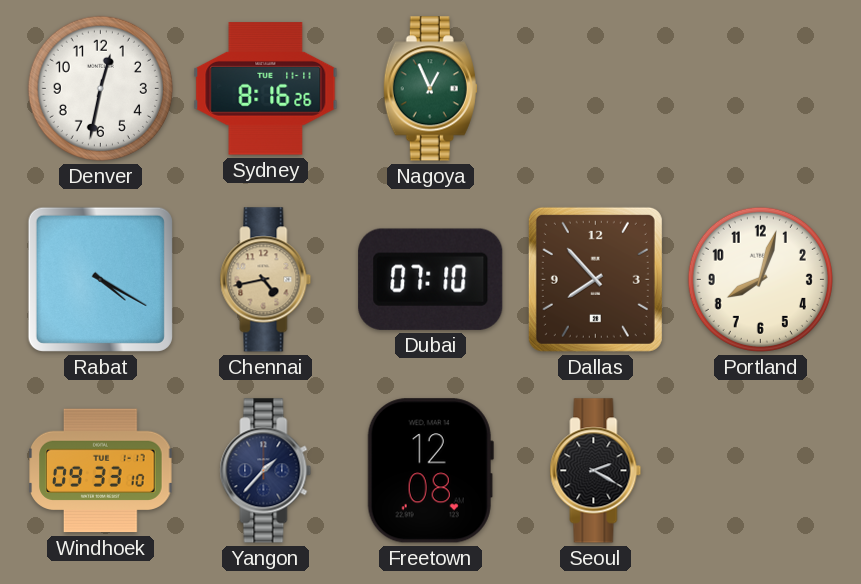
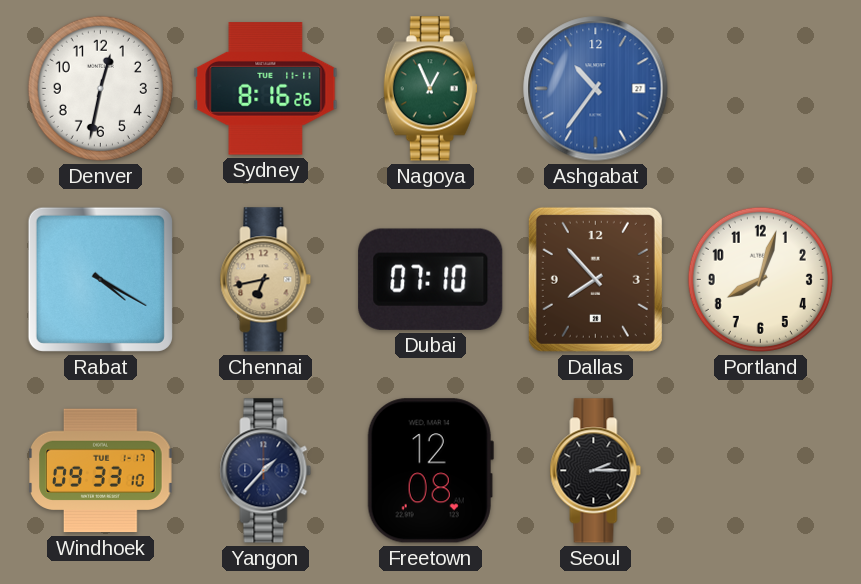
Ashgabat: none -> 10:36
Chennai: 4:43 -> 6:43
Seoul: 2:20 -> 2:15
